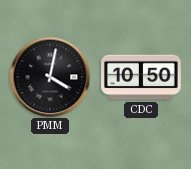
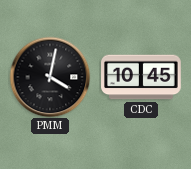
CDC: 10:50 -> 10:45
